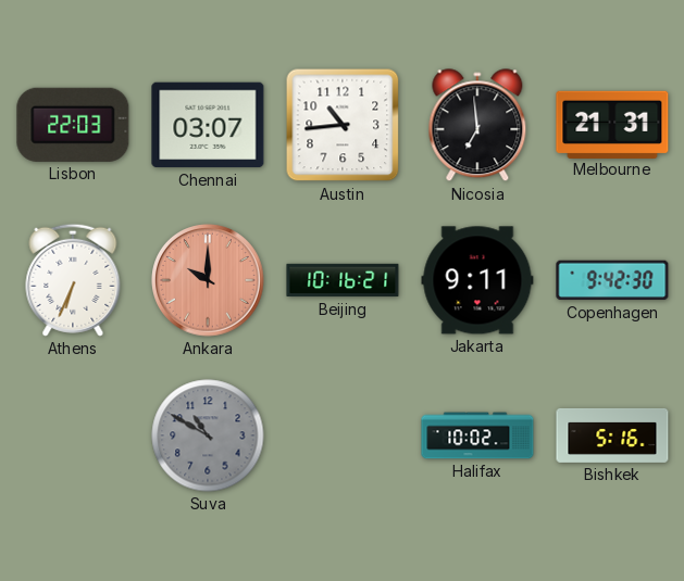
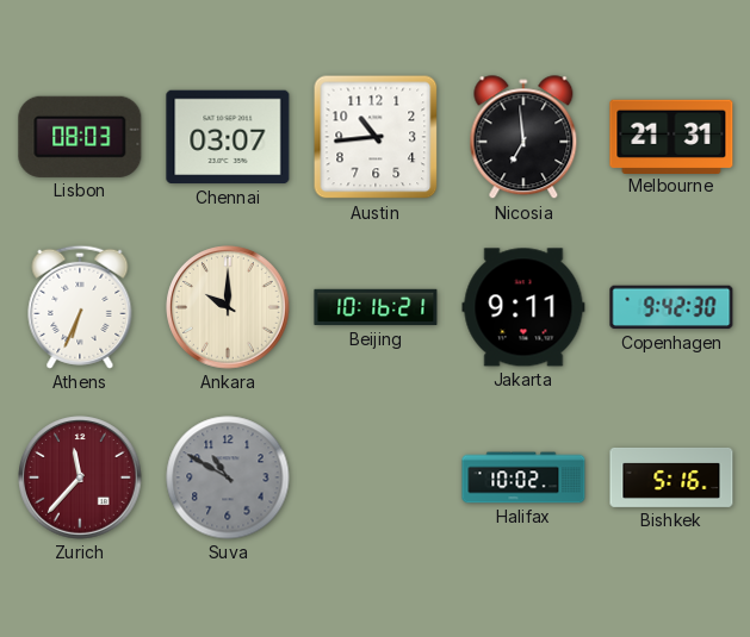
Lisbon: 22:03 -> 08:03
Ankara dial: salmon -> cream
Zurich: none -> 11:37
